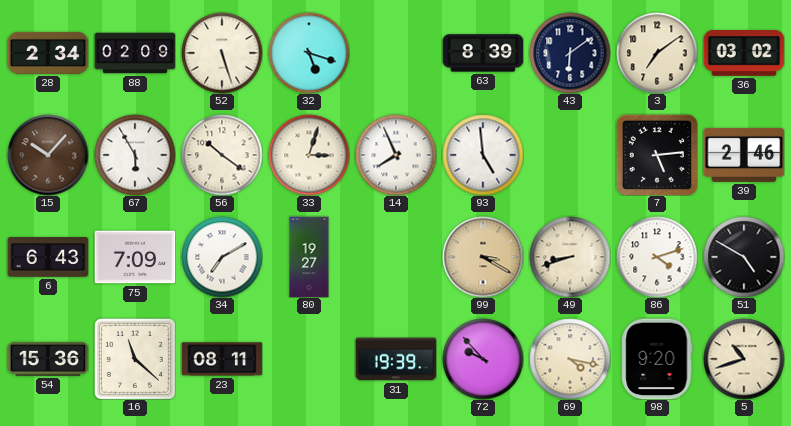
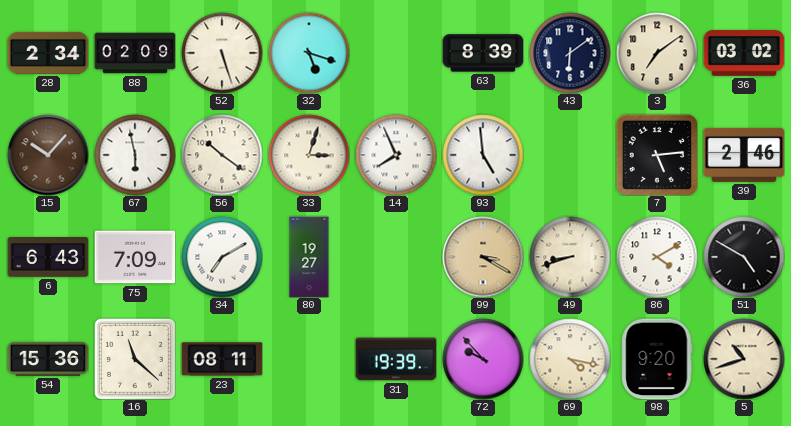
67: 5:55 -> 5:58
86: 4:12 -> 4:10
